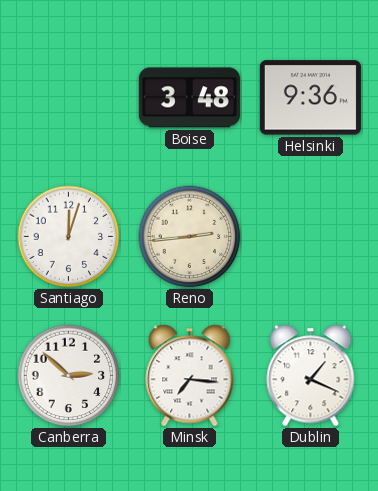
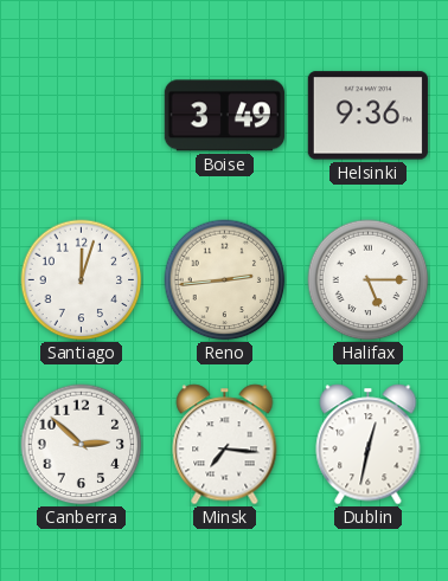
Boise: 3:48 -> 3:49
Halifax: none -> 5:15
Dublin: 1:19 -> 12:32
